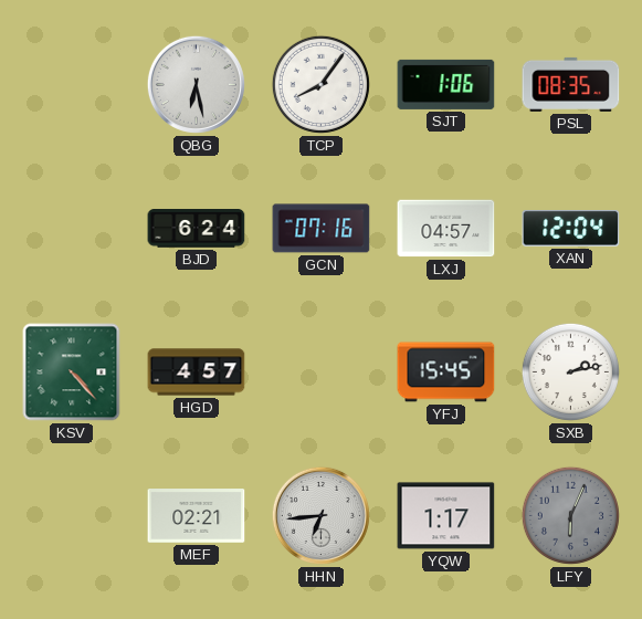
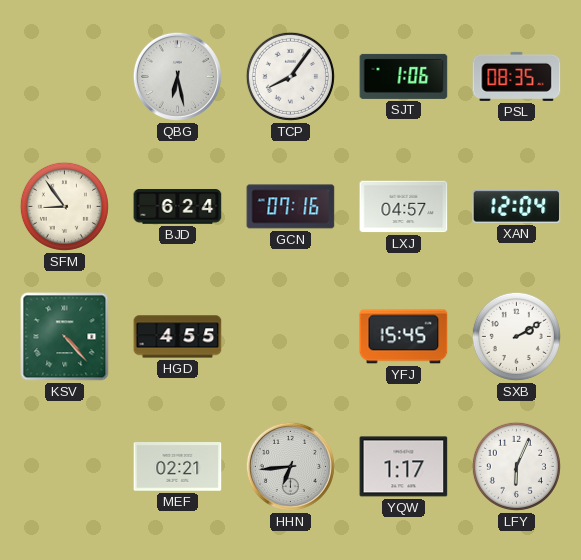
SFM: none -> 8:54
HGD: 4:57 -> 4:55
SXB: 2:13 -> 2:10
LFY dial: grey -> white
